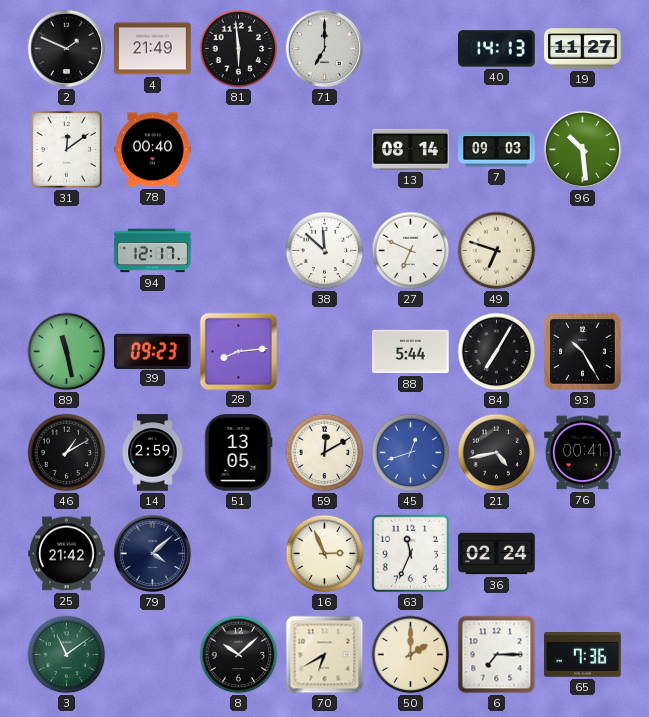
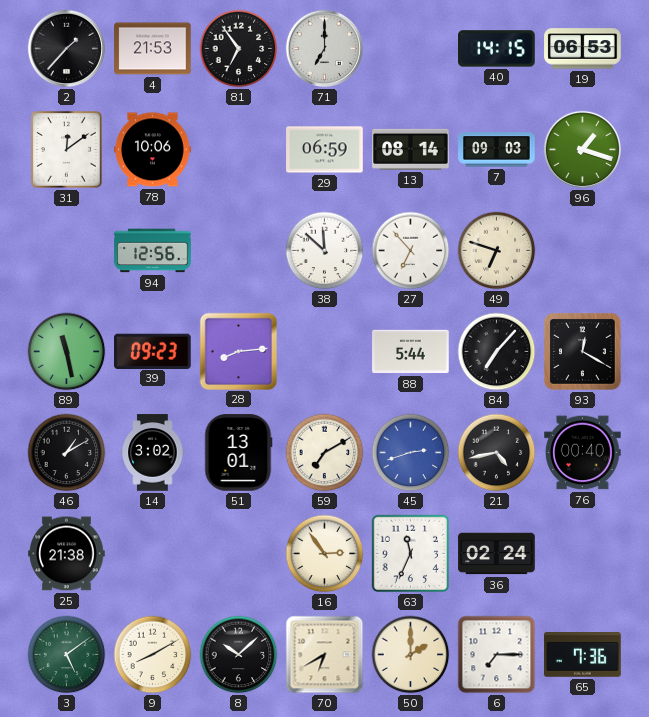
2: 1:49 -> 1:37
4: 21:49 -> 21:53
81: 5:59 -> 6:54
40: 14:13 -> 14:15
19: 11:27 -> 06:53
78: 00:40 -> 10:06
29: none -> 06:59
96: 10:29 -> 1:18
94: 12:17 -> 12:56
27: 6:49 -> 6:53
84: 7:05 -> 7:07
93: 10:25 -> 12:20
14: 2:59 -> 3:02
51: 13:05 -> 13:01
59: 12:10 -> 7:10
45: 12:42 -> 2:42
76: 00:41 -> 00:40
25: 21:42 -> 21:38
79: 4:08 -> none
16: 2:56 -> 2:54
3: 11:09 -> 5:09
9: none -> 8:10
